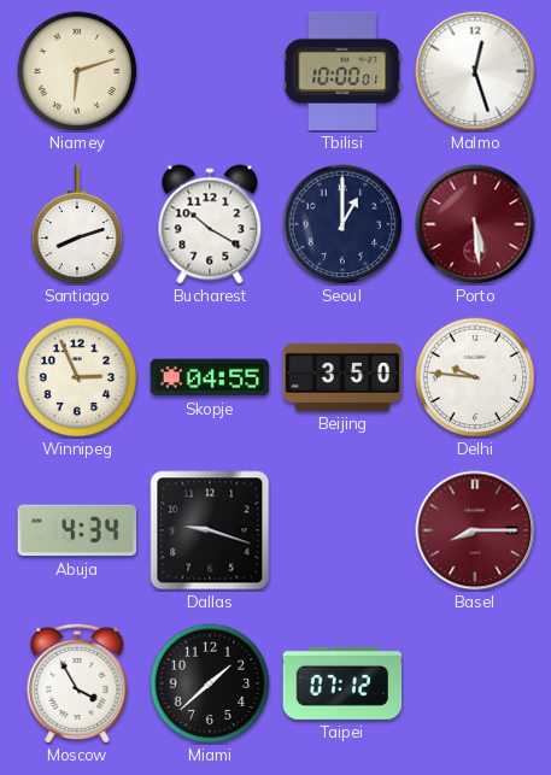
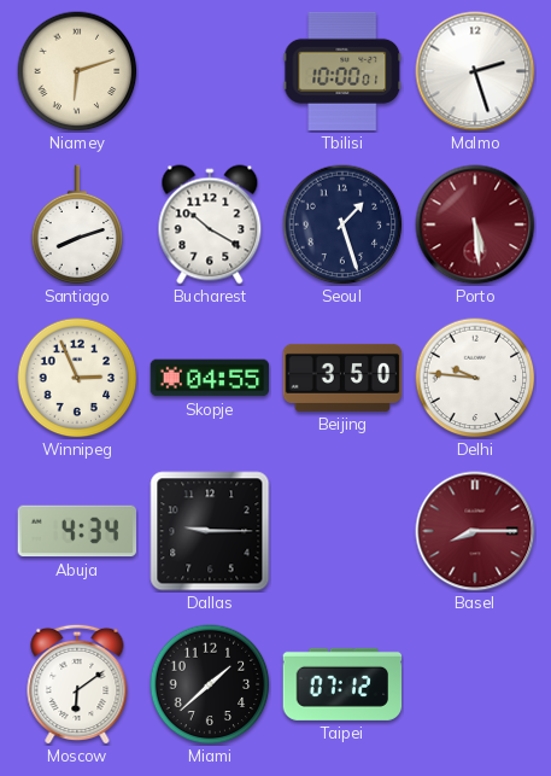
Malmo: 12:27 -> 2:27
Seoul: 1:00 -> 1:27
Dallas: 9:18 -> 9:15
Moscow: 3:55 -> 6:09
